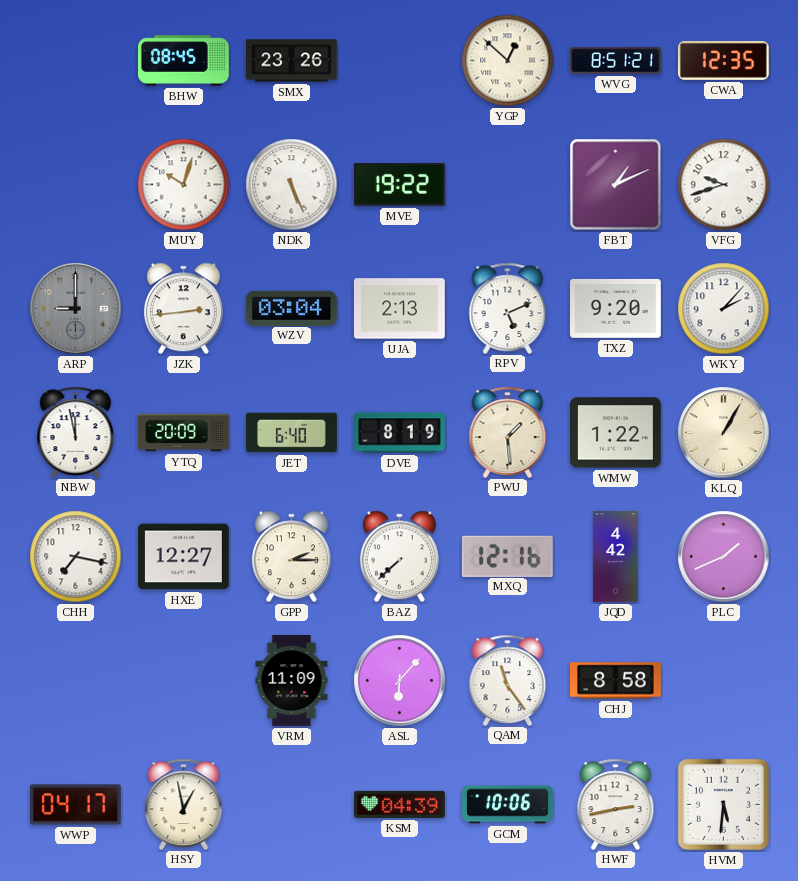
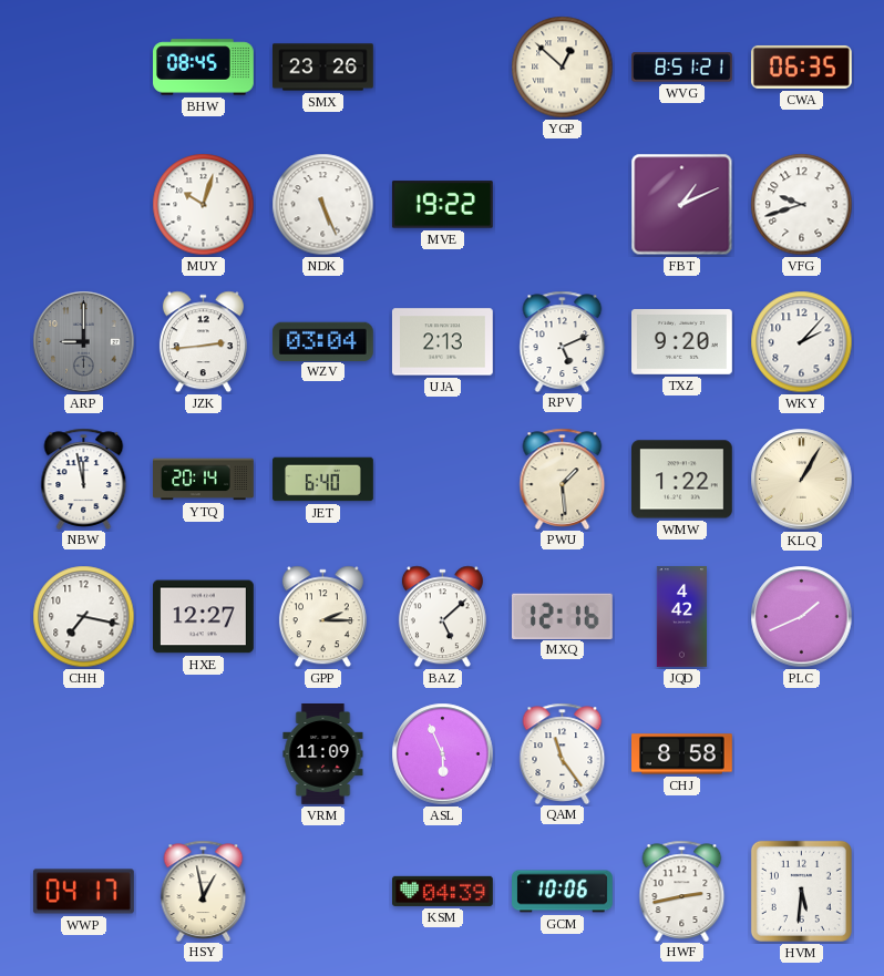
CWA: 12:35 -> 06:35
YTQ: 20:09 -> 20:14
DVE: 8:19 -> none
BAZ: 7:38 -> 5:08
ASL: 6:07 -> 5:56
